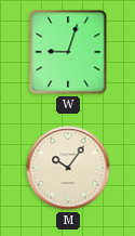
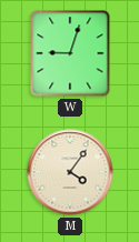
M: 10:06 -> 4:06
